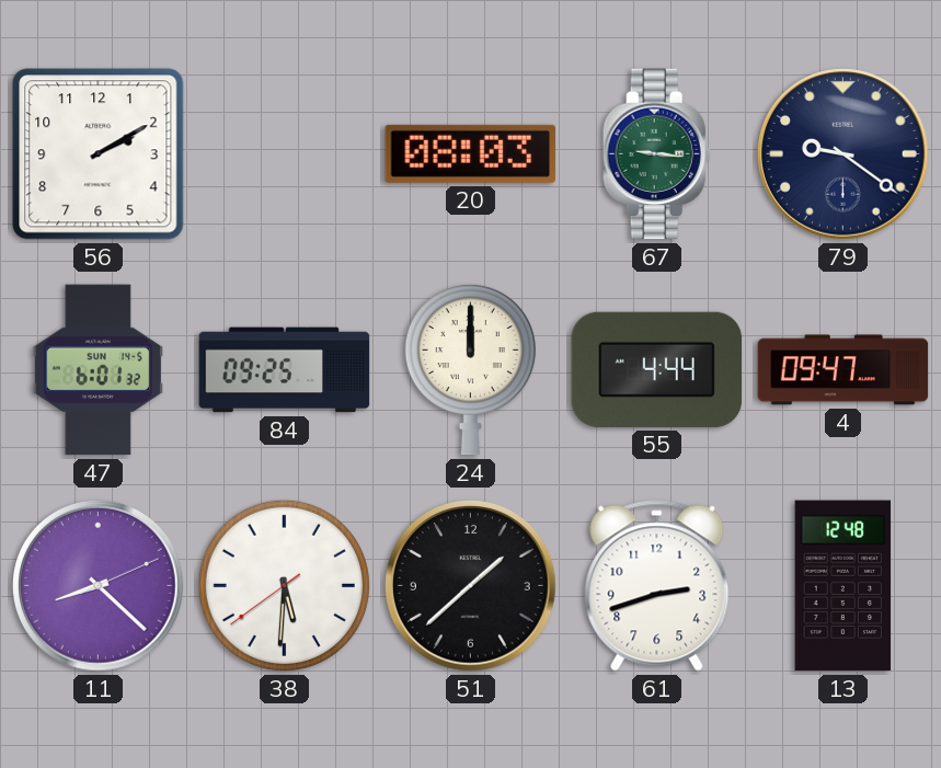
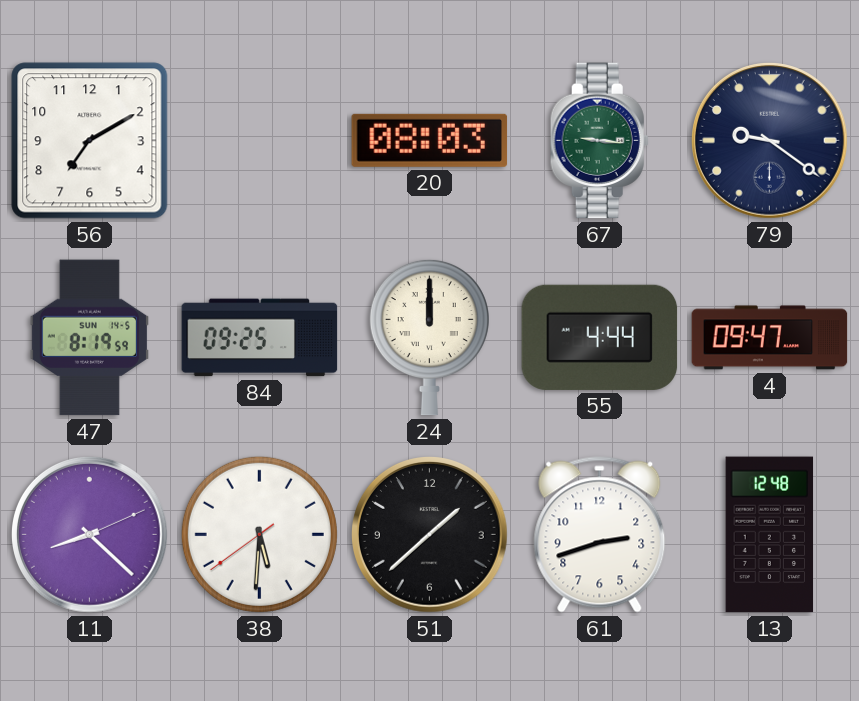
56: 2:10 -> 7:10
47: 6:01 -> 8:19
